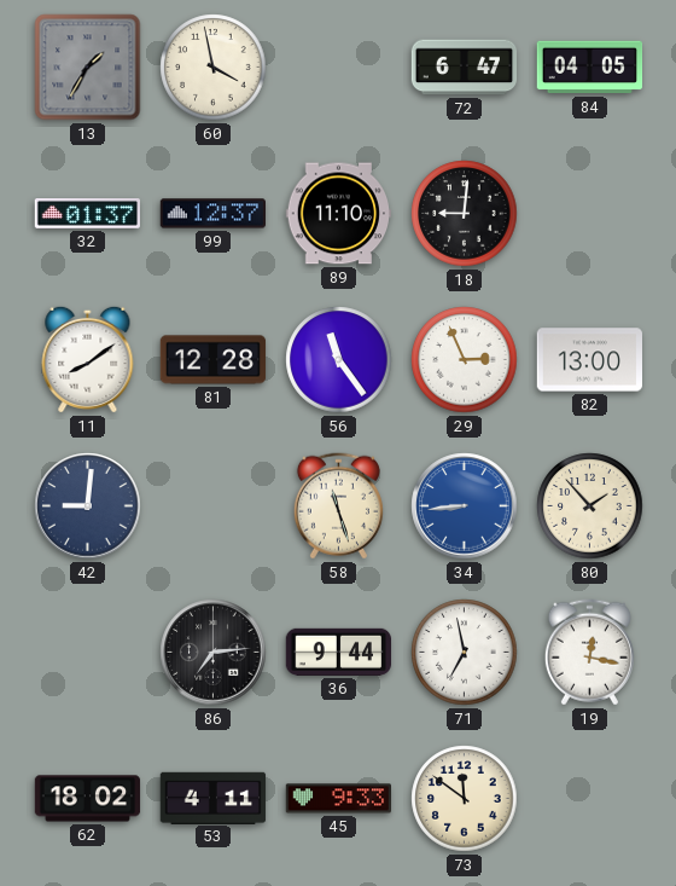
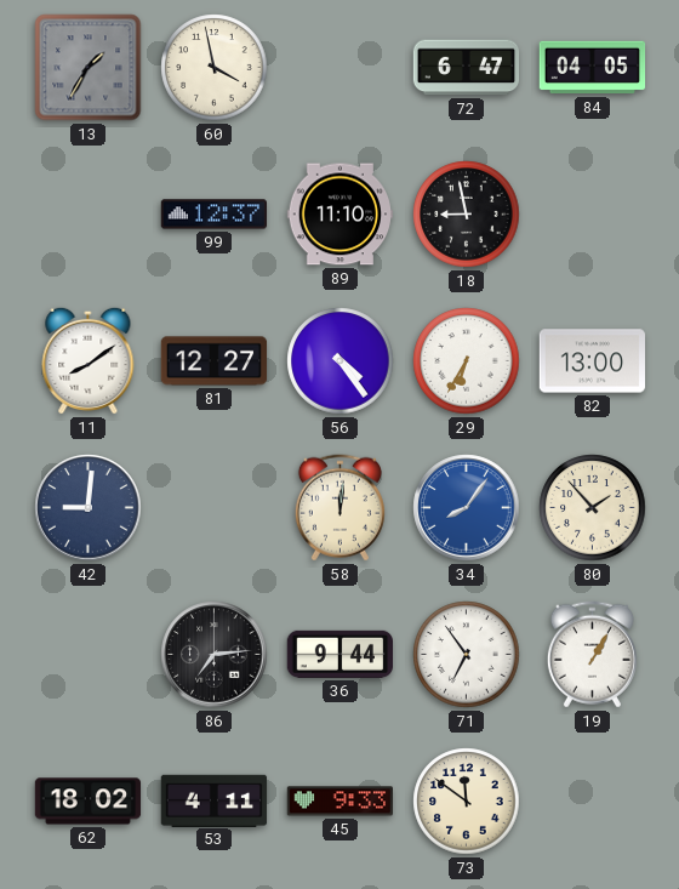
32: 01:37 -> none
18: 9:01 -> 8:58
81: 12:28 -> 12:27
56: 11:24 -> 4:24
29: 2:56 -> 6:35
58: 11:27 -> 12:01
34: 8:44 -> 8:06
71: 6:58 -> 6:54
19: 12:17 -> 1:05
